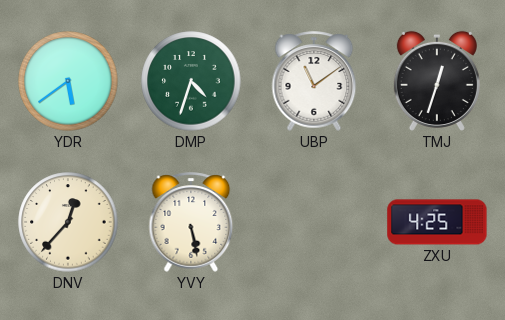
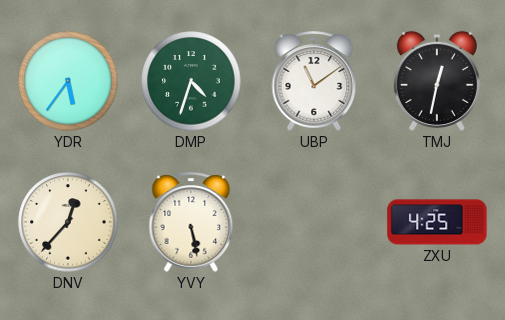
YDR: 5:39 -> 5:36
TMJ: 12:33 -> 12:32
